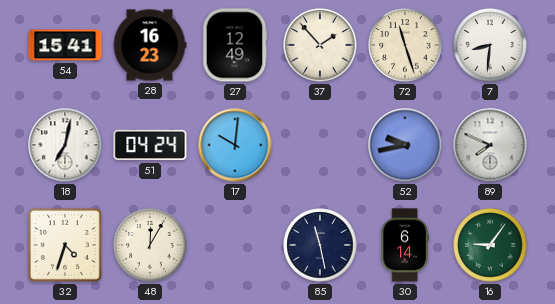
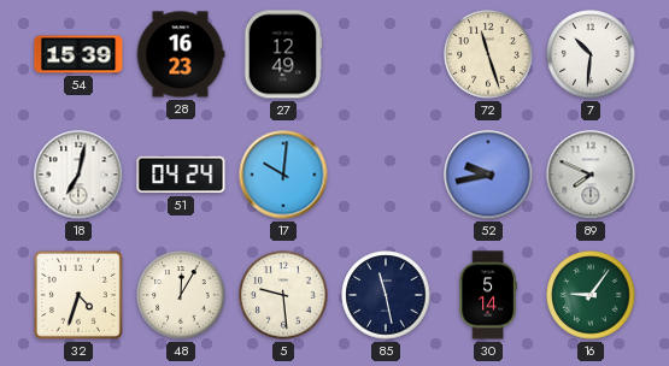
54: 15:41 -> 15:39
37: 1:53 -> none
7: 8:31 -> 10:31
5: none -> 9:29
30: 6:14 -> 5:14
